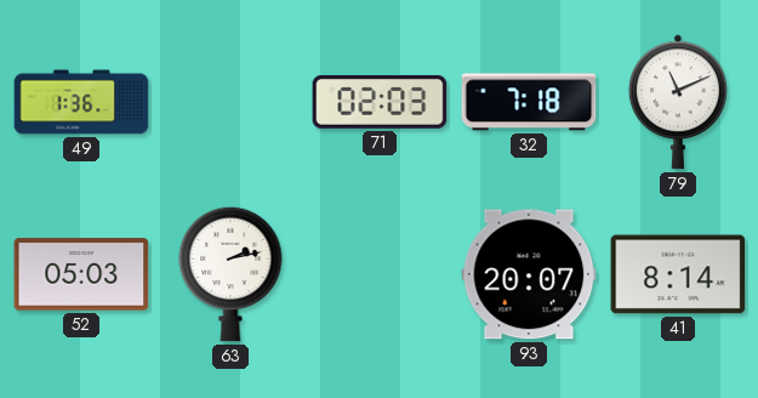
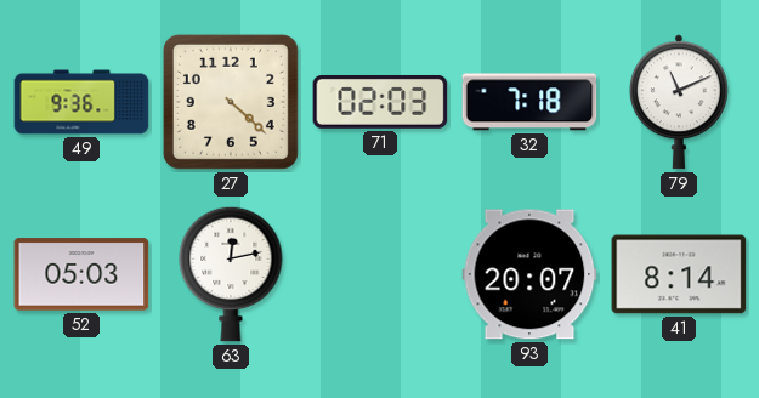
49: 1:36 -> 9:36
27: none -> 4:22
63: 2:13 -> 12:13
